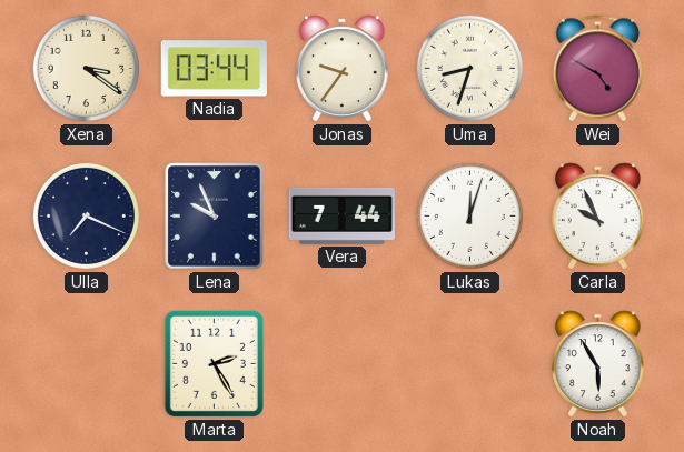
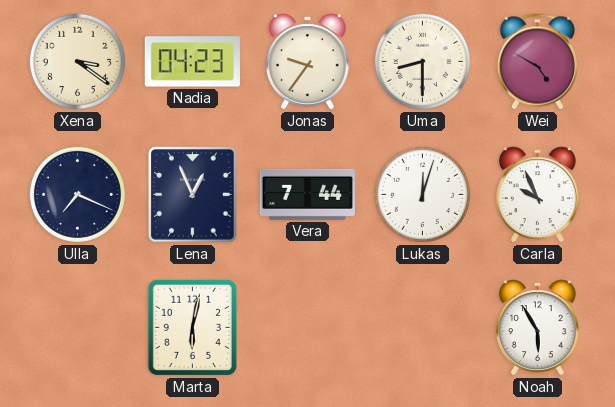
Nadia: 03:44 -> 04:23
Uma: 8:33 -> 8:30
Lena: 9:56 -> 12:56
Marta: 2:25 -> 6:02
